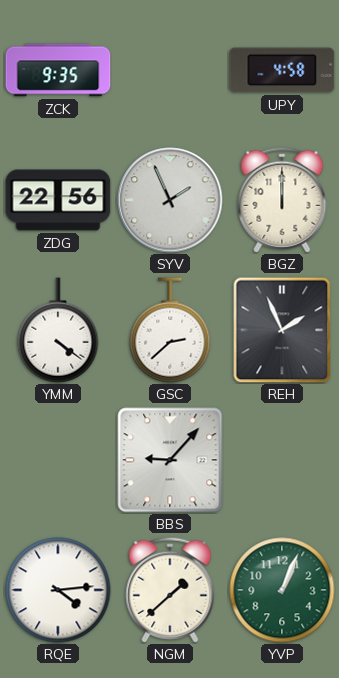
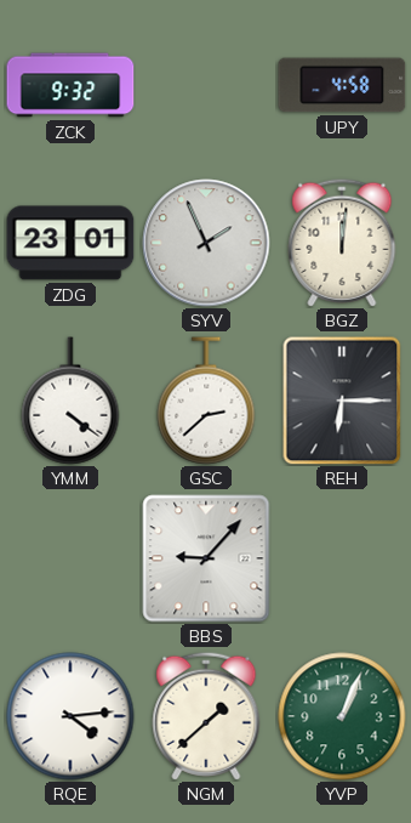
ZCK: 9:35 -> 9:32
ZDG: 22:56 -> 23:01
BGZ: 12:00 -> 12:01
REH: 1:56 -> 6:15
